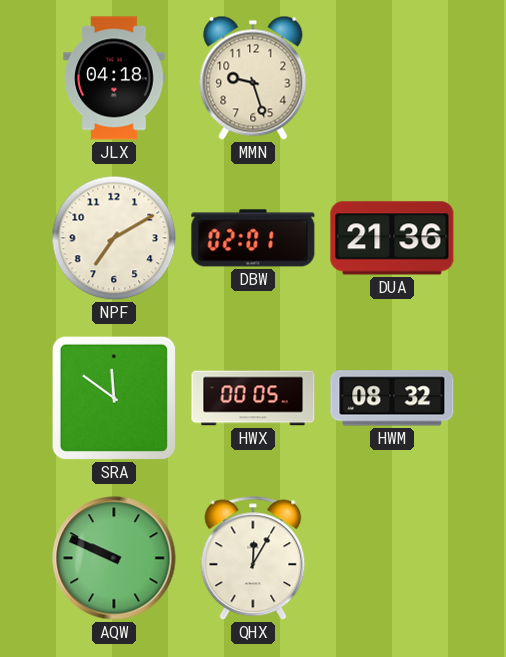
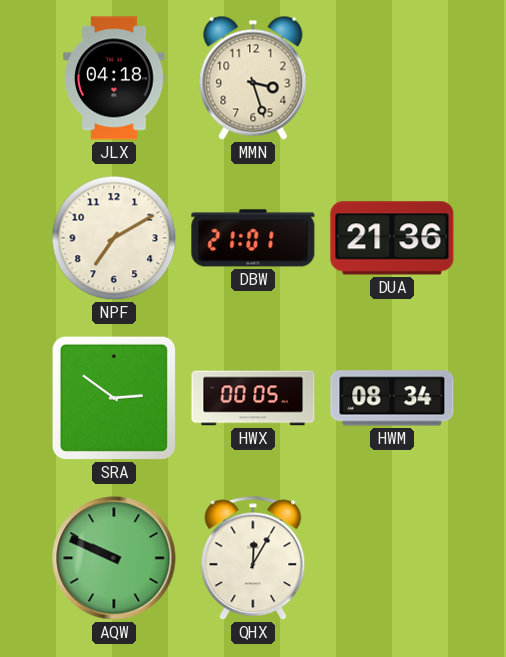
MMN: 9:27 -> 3:27
DBW: 02:01 -> 21:01
SRA: 11:51 -> 2:51
HWM: 08:32 -> 08:34
